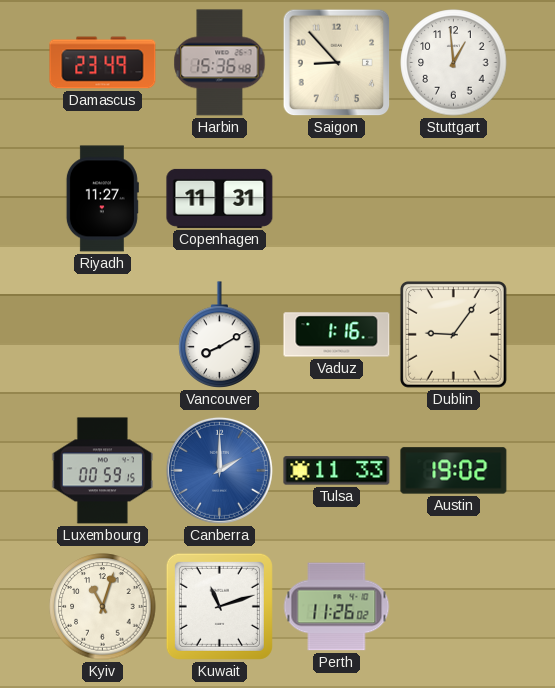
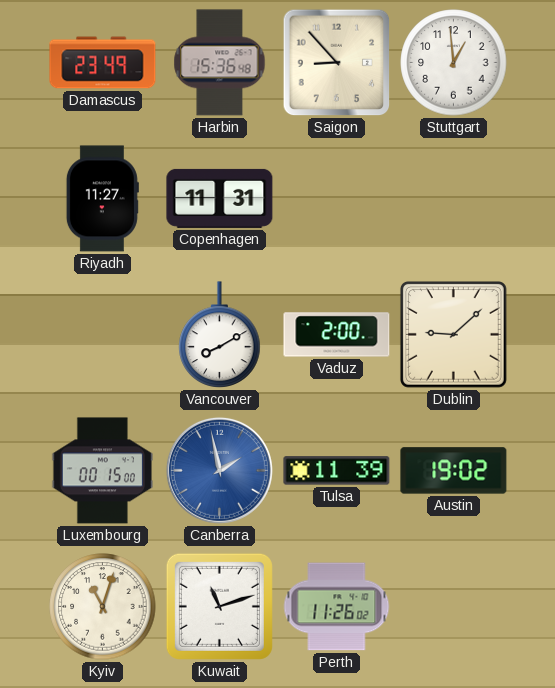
Vaduz: 1:16 -> 2:00
Dublin: 9:06 -> 9:08
Luxembourg: 00:59 -> 00:15
Canberra: 2:00 -> 1:58
Tulsa: 11:33 -> 11:39
